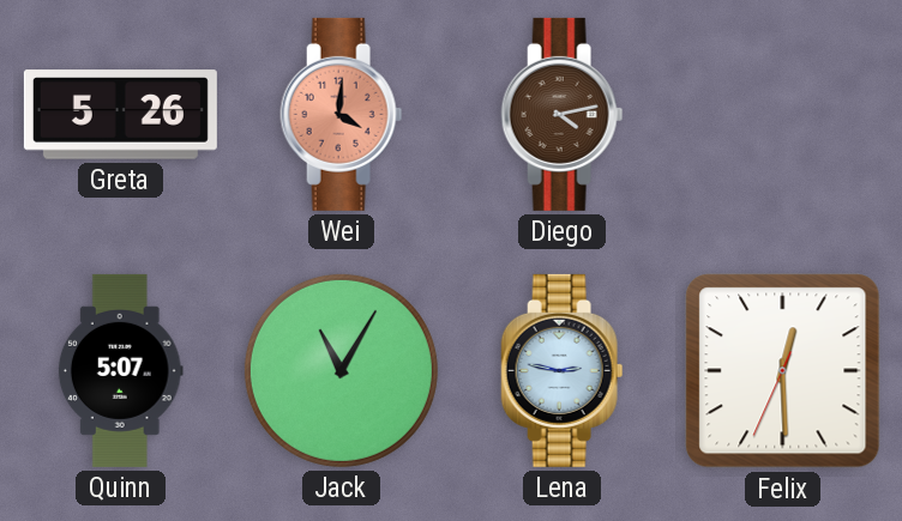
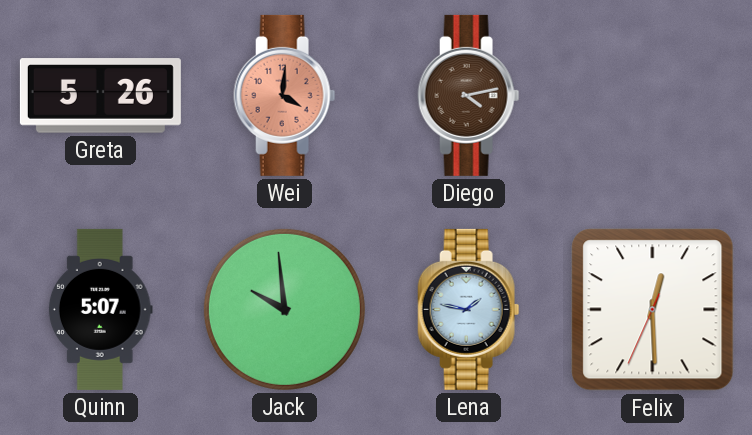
Jack: 11:05 -> 9:59
Lena: 2:47 -> 1:47
